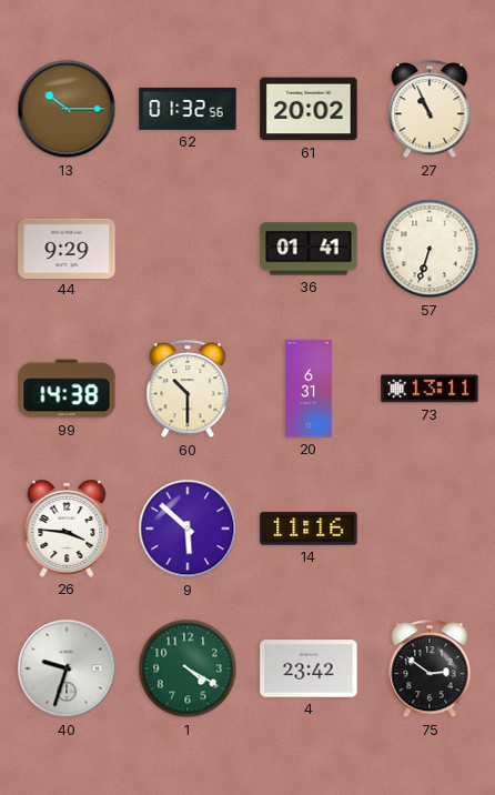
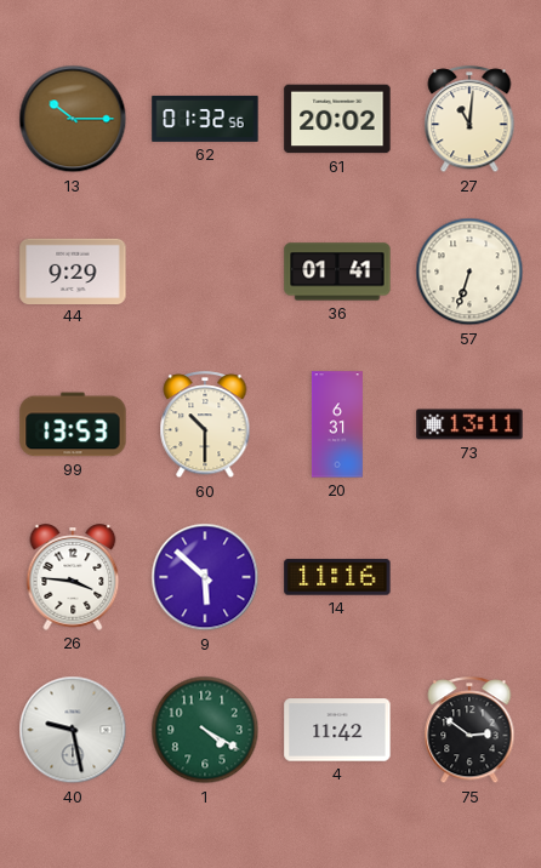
27: 10:56 -> 11:01
99: 14:38 -> 13:53
40: 9:33 -> 9:28
4: 23:42 -> 11:42
